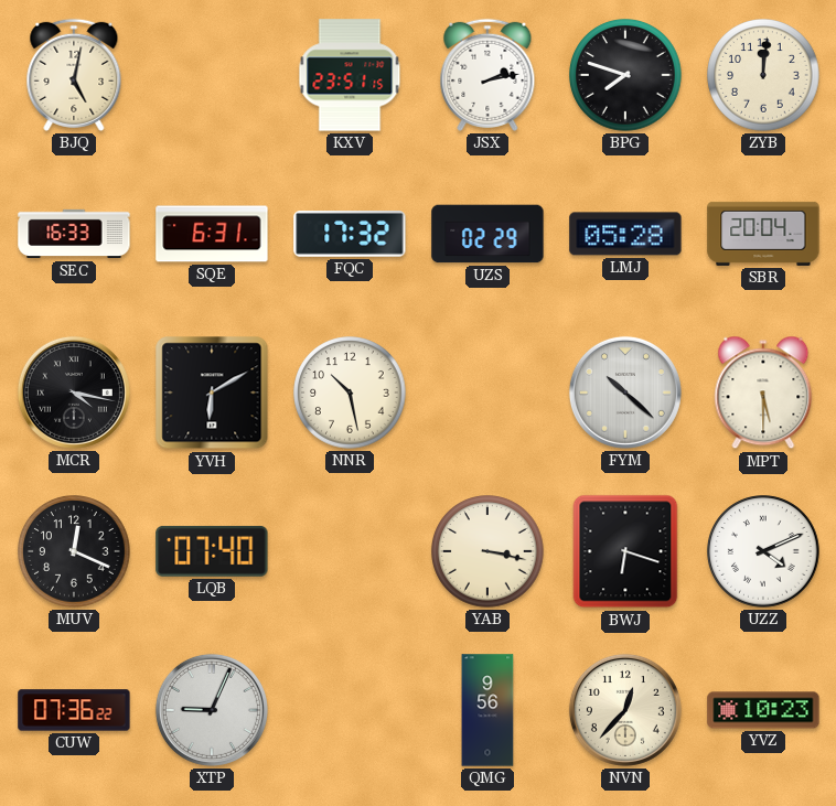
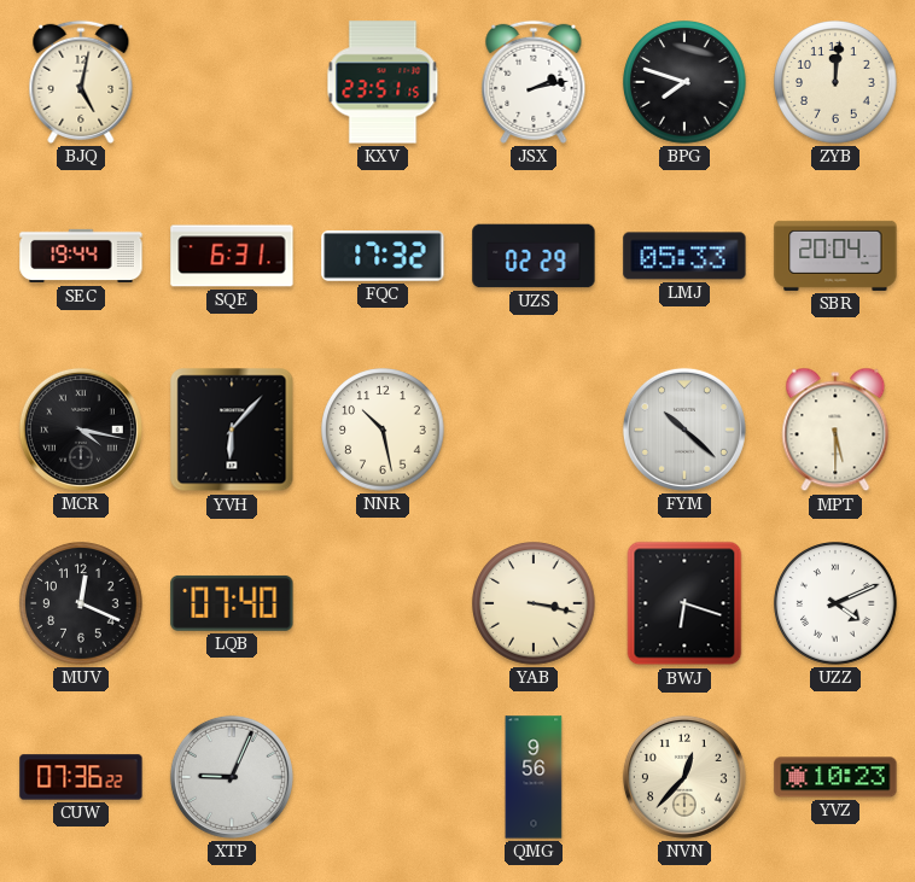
SEC: 16:33 -> 19:44
LMJ: 05:28 -> 05:33
YVH: 6:10 -> 6:07
